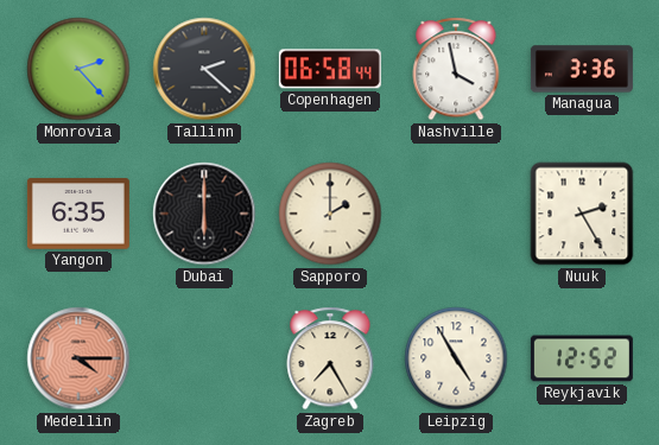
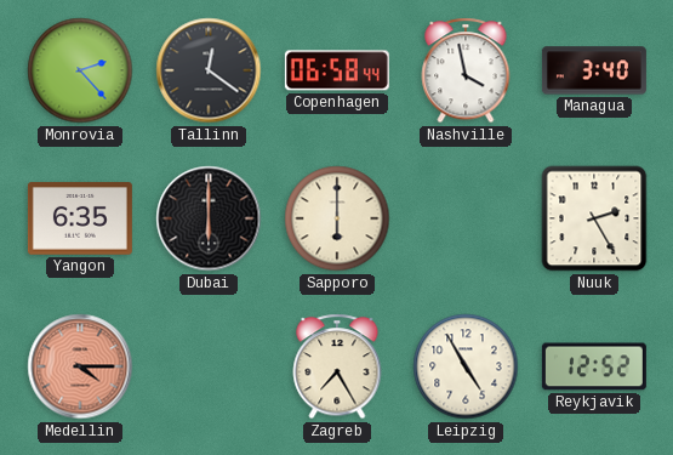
Tallinn: 2:22 -> 12:21
Managua: 3:36 -> 3:40
Sapporo: 2:00 -> 6:00
